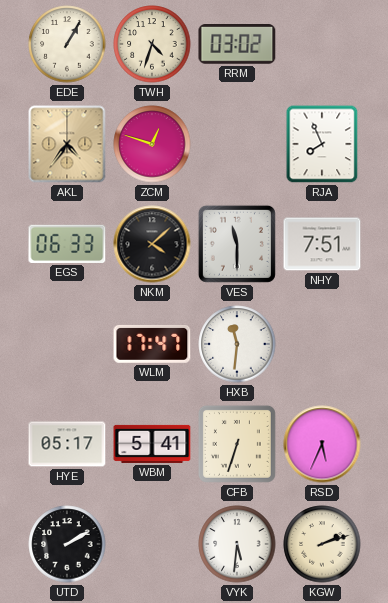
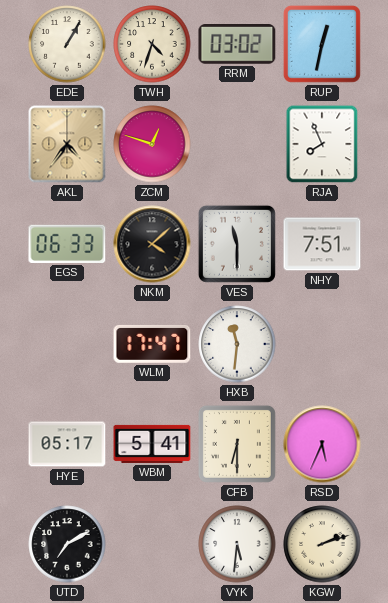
RUP: none -> 12:32
CFB: 6:33 -> 6:30
UTD: 2:10 -> 7:10
